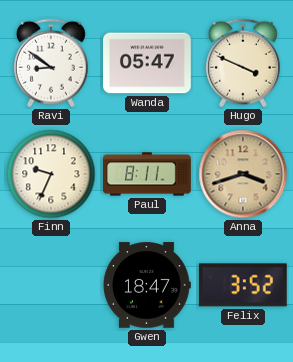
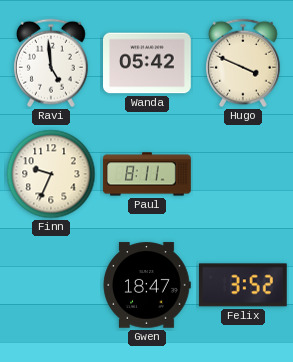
Ravi: 8:51 -> 4:59
Wanda: 05:47 -> 05:42
Anna: 3:42 -> none
